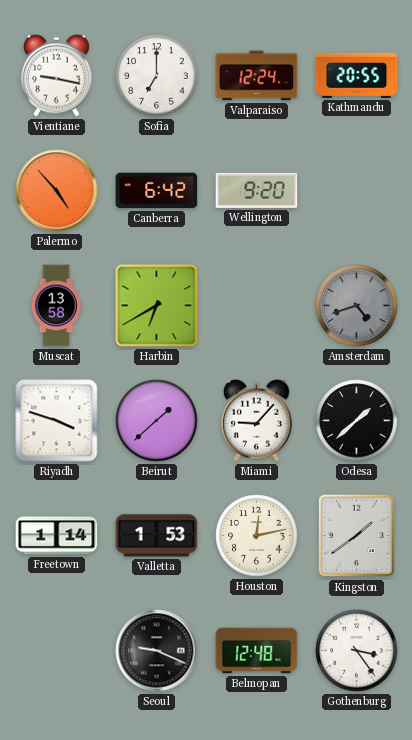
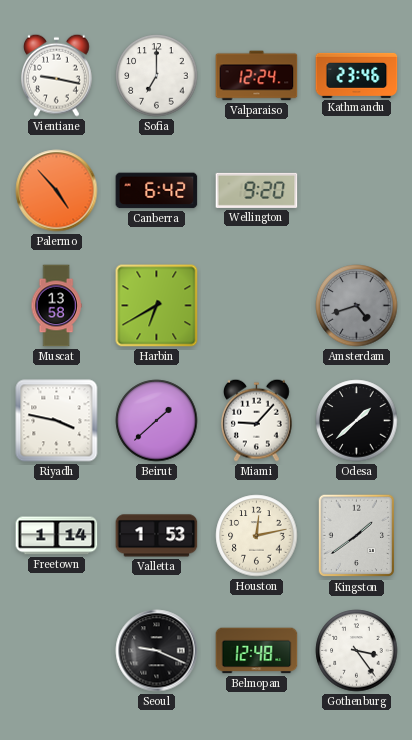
Kathmandu: 20:55 -> 23:46
Riyadh: 3:48 -> 3:47
